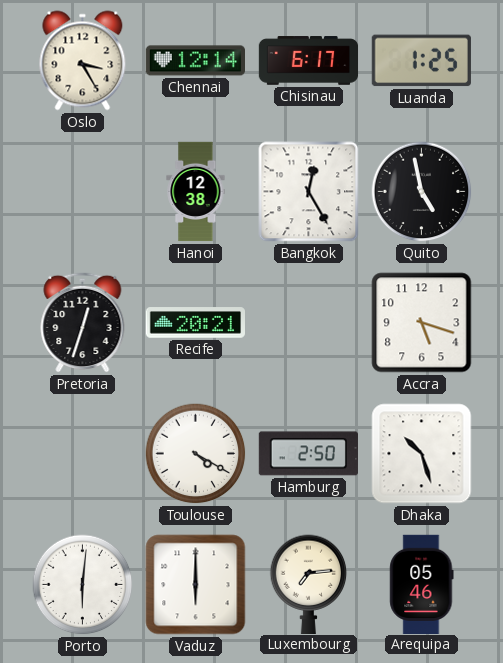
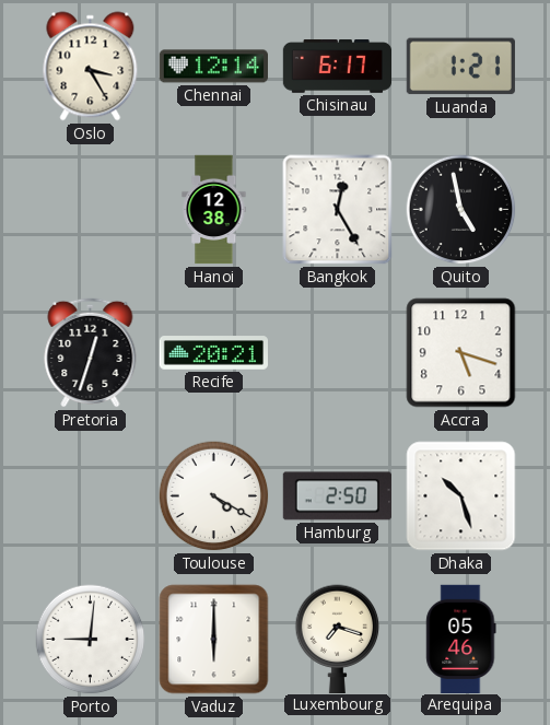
Luanda: 1:25 -> 1:21
Porto: 6:01 -> 9:01
Luxembourg: 7:14 -> 7:18
